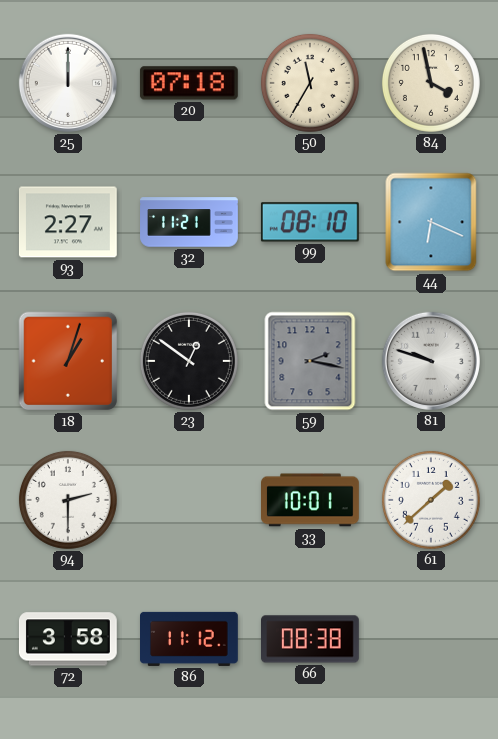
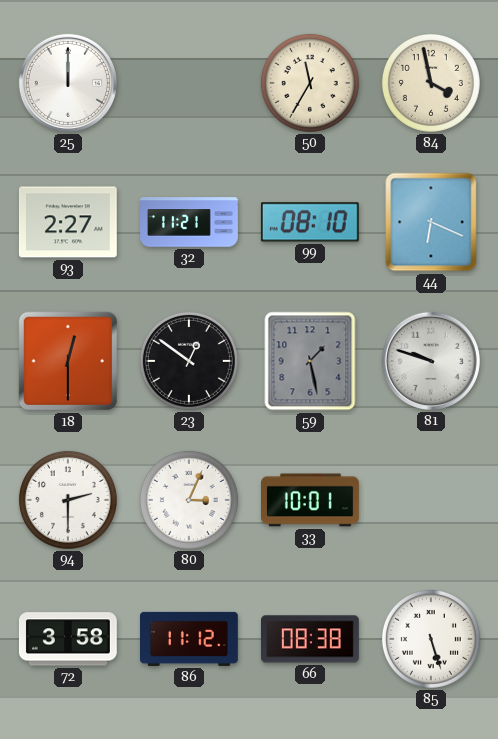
20: 07:18 -> none
18: 1:03 -> 12:30
59: 2:17 -> 1:28
80: none -> 3:04
61: 1:38 -> none
85: none -> 5:27
